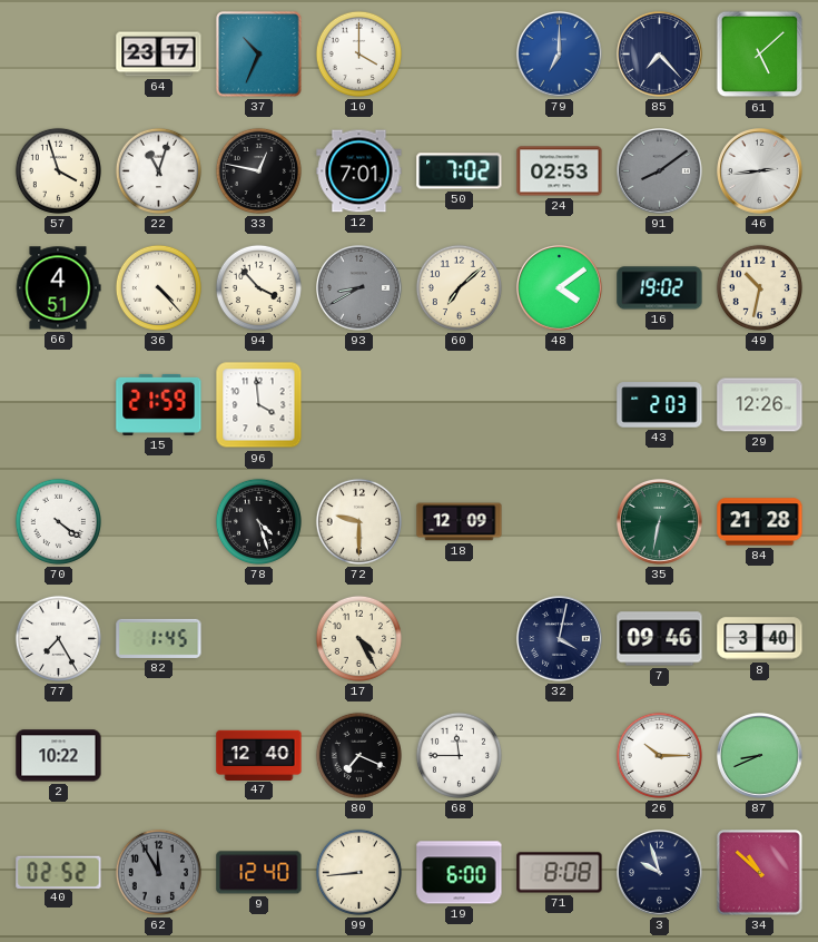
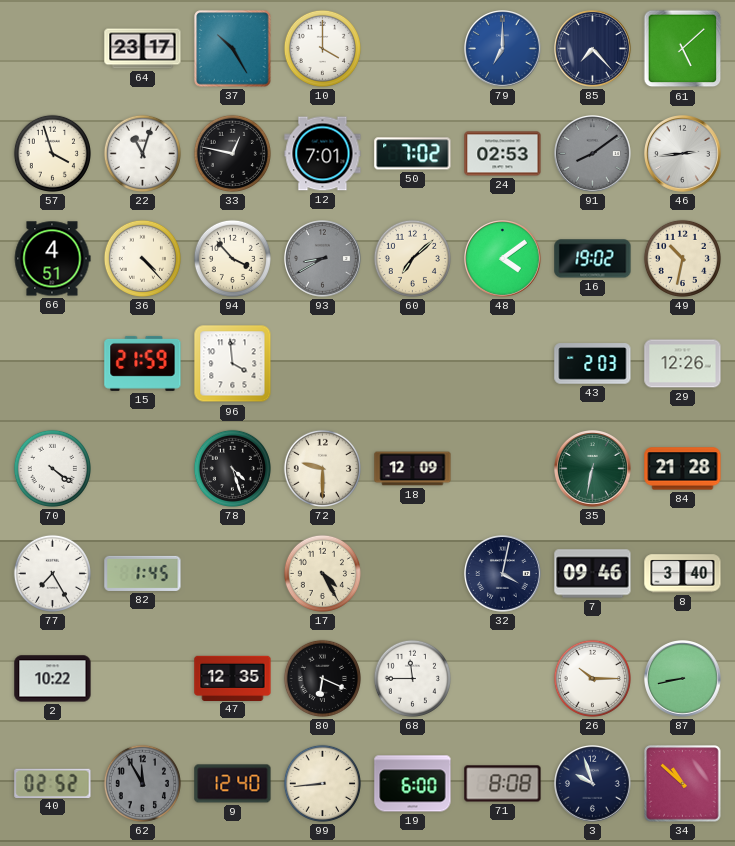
37: 10:34 -> 10:25
47: 12:40 -> 12:35
80: 7:19 -> 6:19
87: 8:41 -> 8:43
